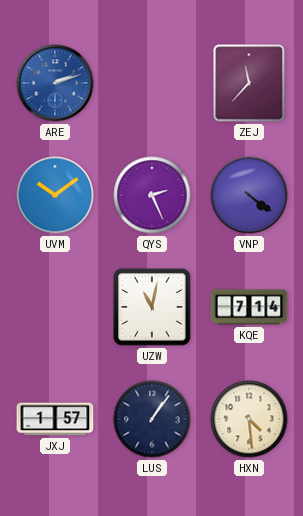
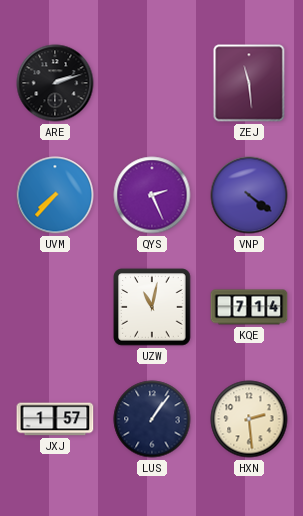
ARE dial: blue -> black
ZEJ: 11:37 -> 11:29
UVM: 10:09 -> 7:37
HXN: 4:29 -> 2:29
